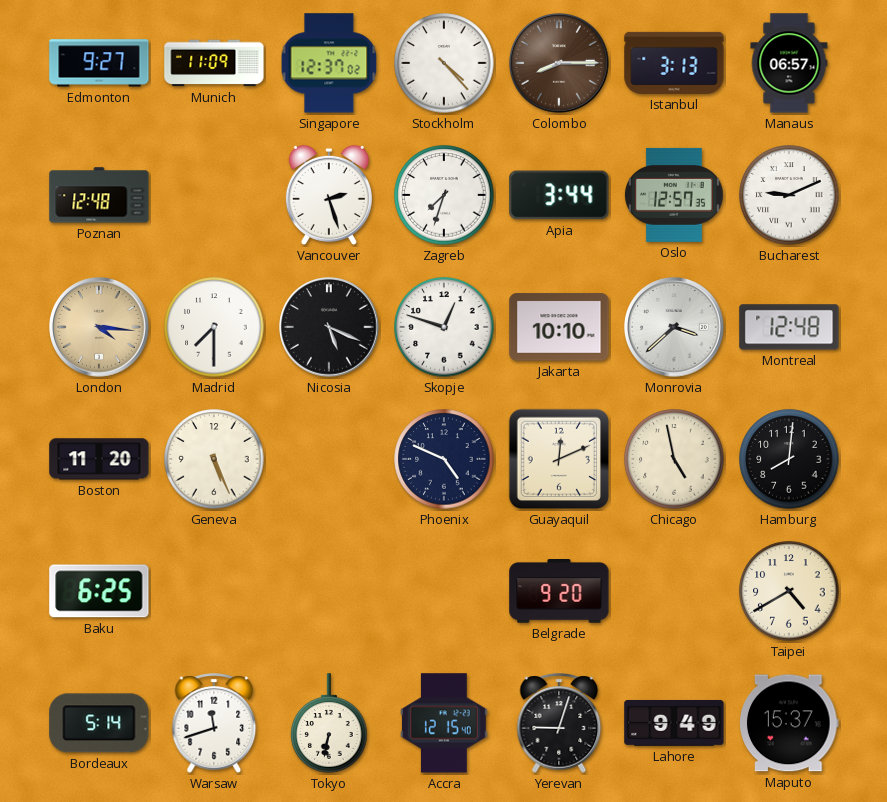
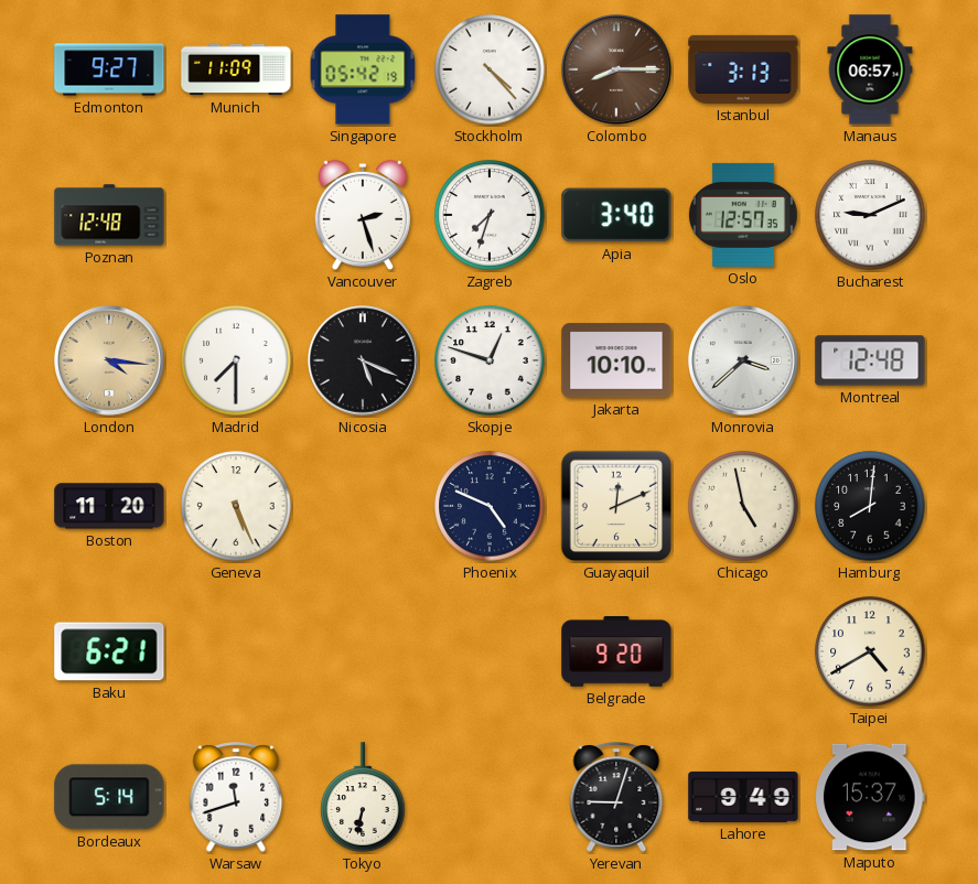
Singapore: 12:37 -> 05:42
Apia: 3:44 -> 3:40
Baku: 6:25 -> 6:21
Accra: 12:15 -> none
